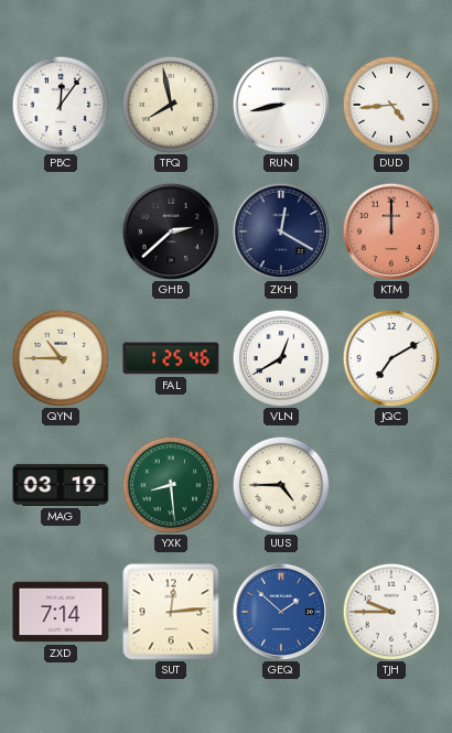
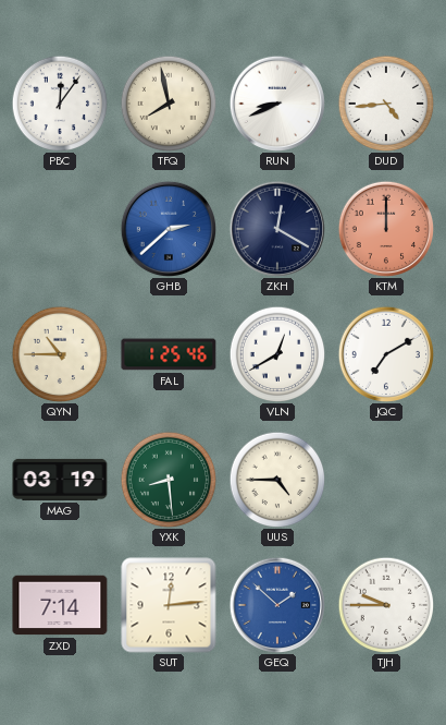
RUN: 8:43 -> 8:41
GHB dial: black -> blue
